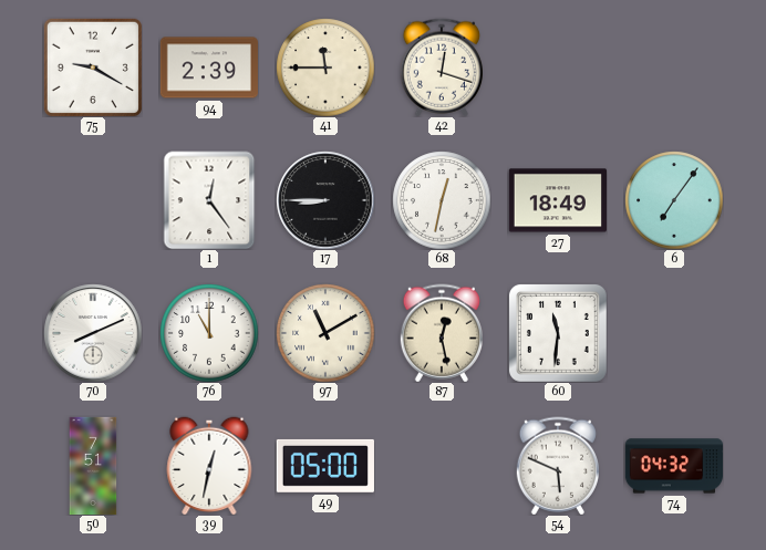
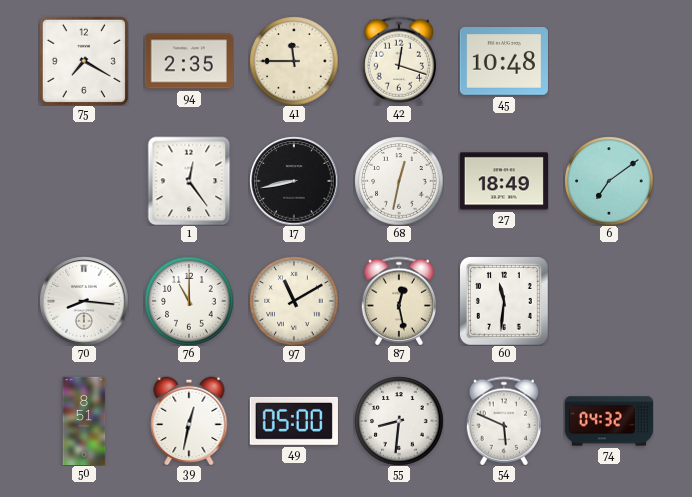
75: 9:20 -> 7:20
94: 2:39 -> 2:35
45: none -> 10:48
17: 8:45 -> 8:43
6: 7:06 -> 7:09
70: 8:11 -> 8:16
50: 7:51 -> 8:51
55: none -> 8:31
